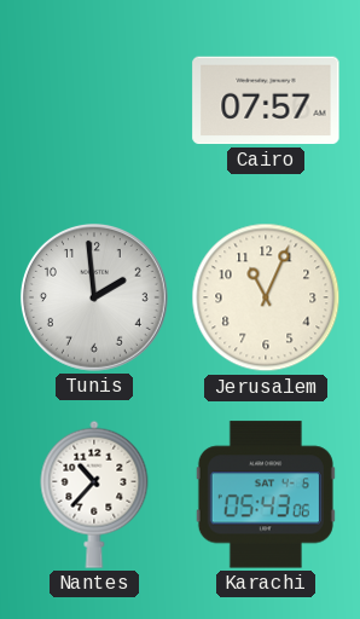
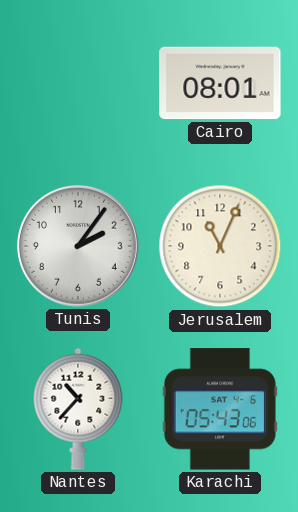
Cairo: 07:57 -> 08:01
Tunis: 1:59 -> 2:06
